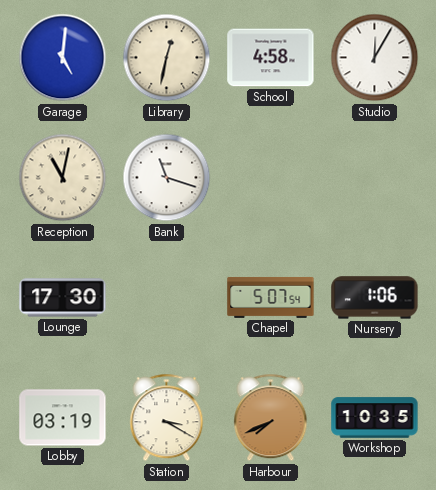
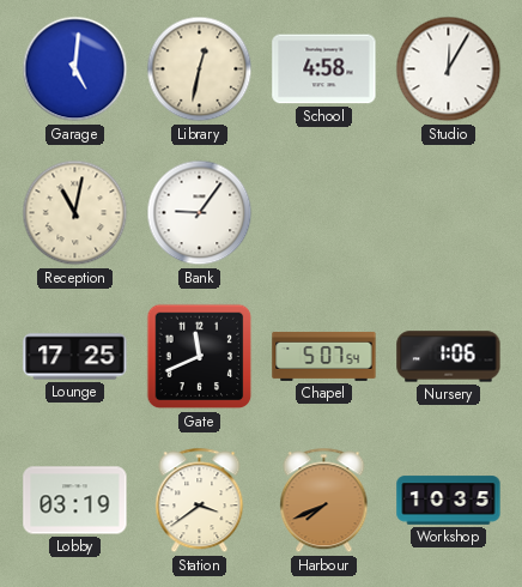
Bank: 11:18 -> 9:06
Lounge: 17:30 -> 17:25
Gate: none -> 11:41
Station: 3:20 -> 3:39
